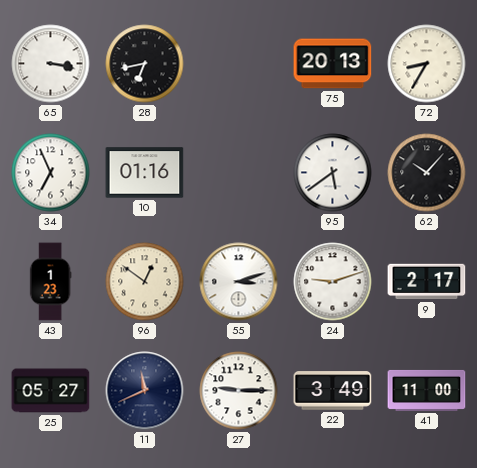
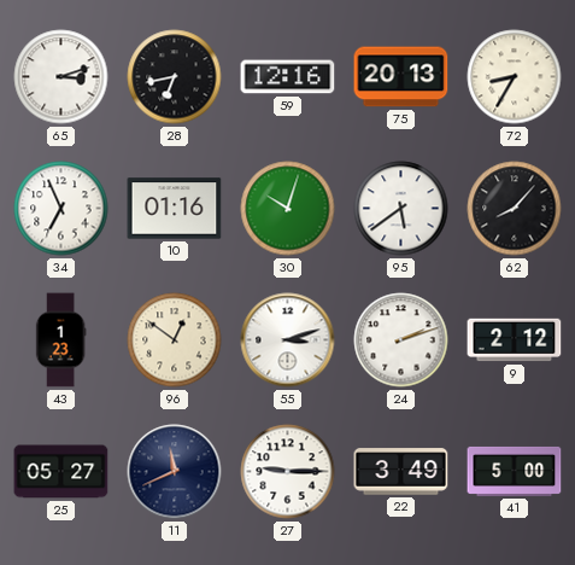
65: 3:17 -> 3:12
59: none -> 12:16
30: none -> 10:03
62: 10:07 -> 8:07
24: 9:12 -> 2:12
9: 2:17 -> 2:12
41: 11:00 -> 5:00
